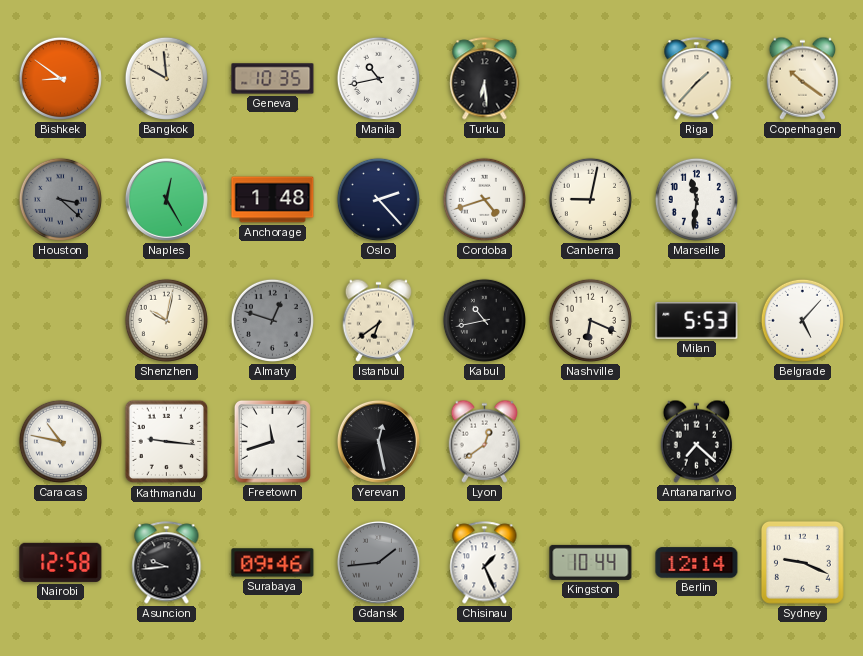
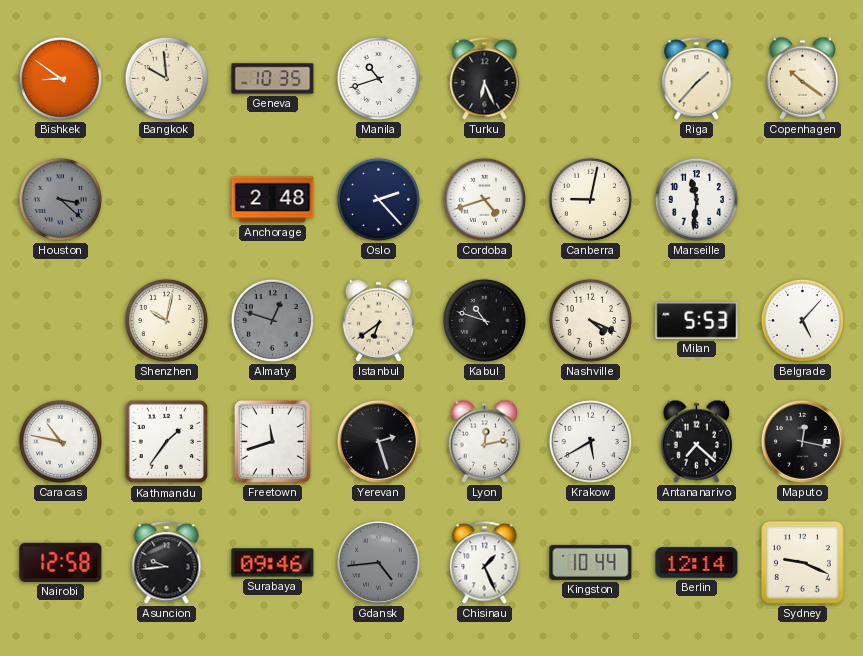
Manila: 10:43 -> 10:42
Turku: 6:29 -> 6:26
Naples: 12:25 -> none
Anchorage: 1:48 -> 2:48
Kabul: 10:43 -> 10:48
Nashville: 6:19 -> 4:19
Kathmandu: 9:16 -> 1:36
Yerevan: 12:28 -> 2:27
Lyon: 12:39 -> 12:13
Krakow: none -> 5:40
Maputo: none -> 12:17
Gdansk: 1:44 -> 4:44
